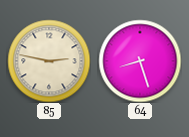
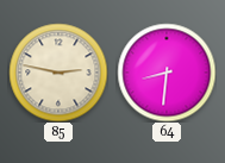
64: 8:27 -> 8:31
